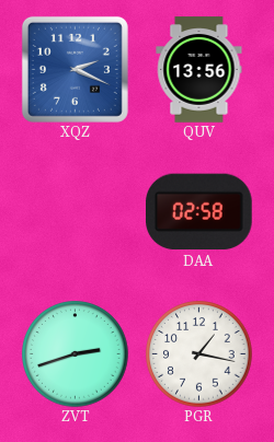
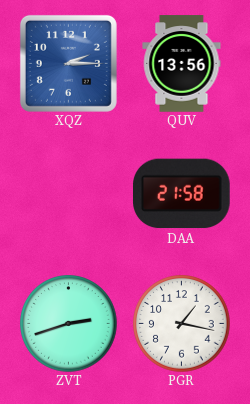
XQZ: 2:19 -> 2:15
DAA: 02:58 -> 21:58
